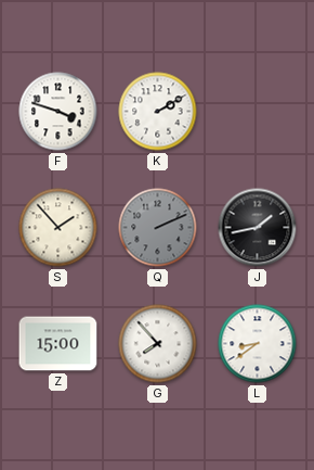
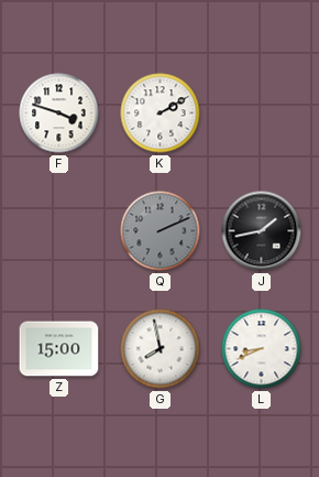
S: 1:53 -> none
G: 7:53 -> 7:58
L: 8:39 -> 8:41
